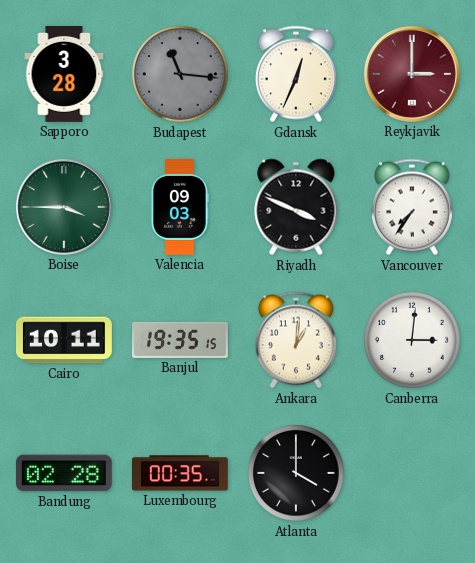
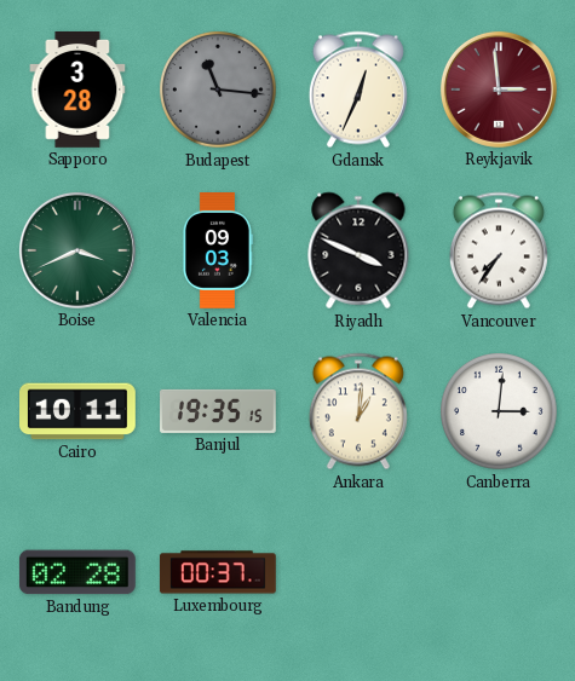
Reykjavik: 3:00 -> 2:59
Boise: 3:45 -> 3:41
Luxembourg: 00:35 -> 00:37
Atlanta: 4:00 -> none
